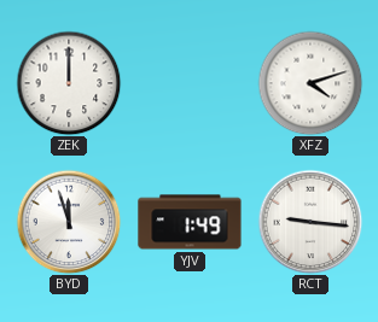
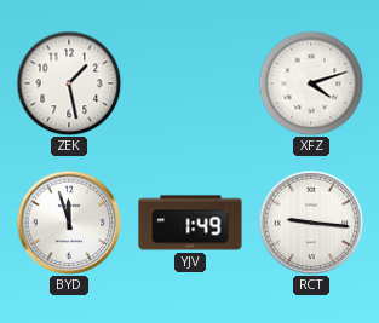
ZEK: 12:00 -> 1:28
